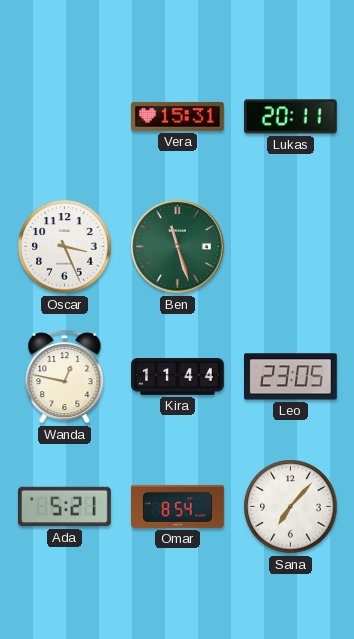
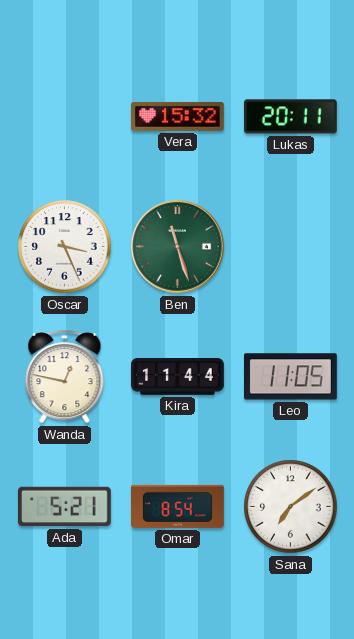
Vera: 15:31 -> 15:32
Leo: 23:05 -> 11:05
Sana: 7:07 -> 7:09
